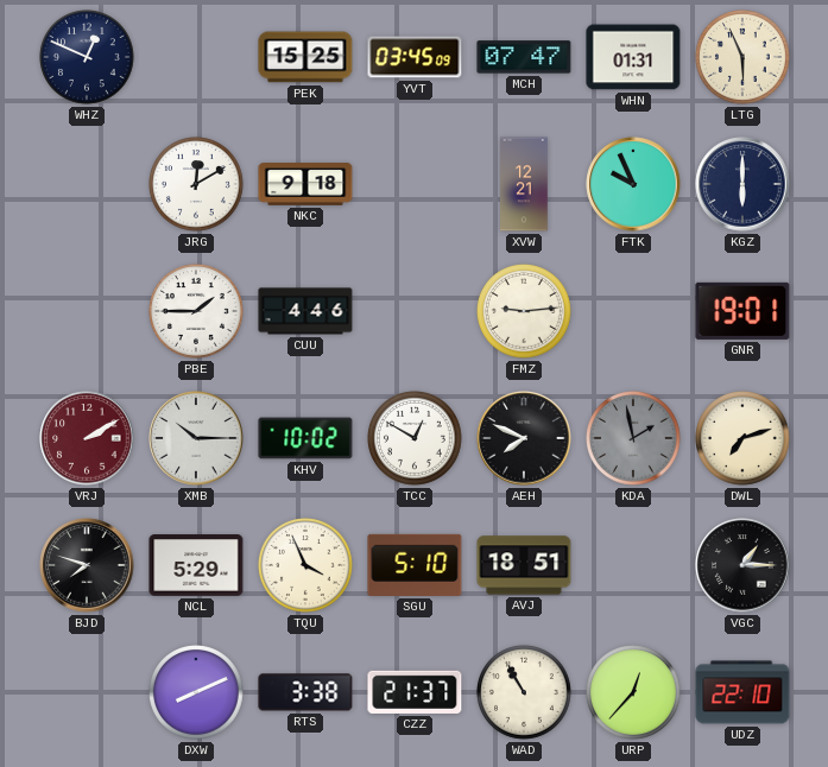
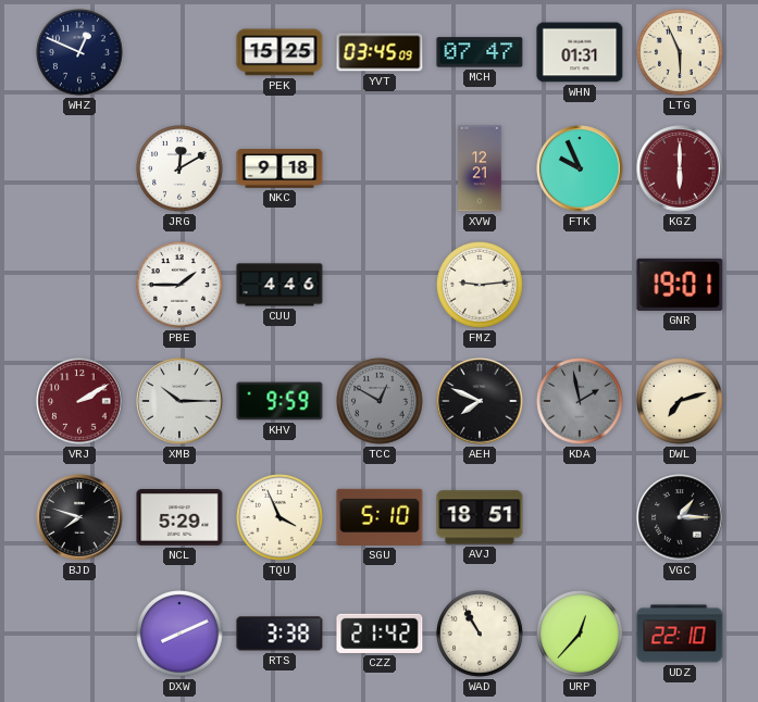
KGZ dial: navy -> burgundy
KHV: 10:02 -> 9:59
TCC dial: white -> grey
CZZ: 21:37 -> 21:42
